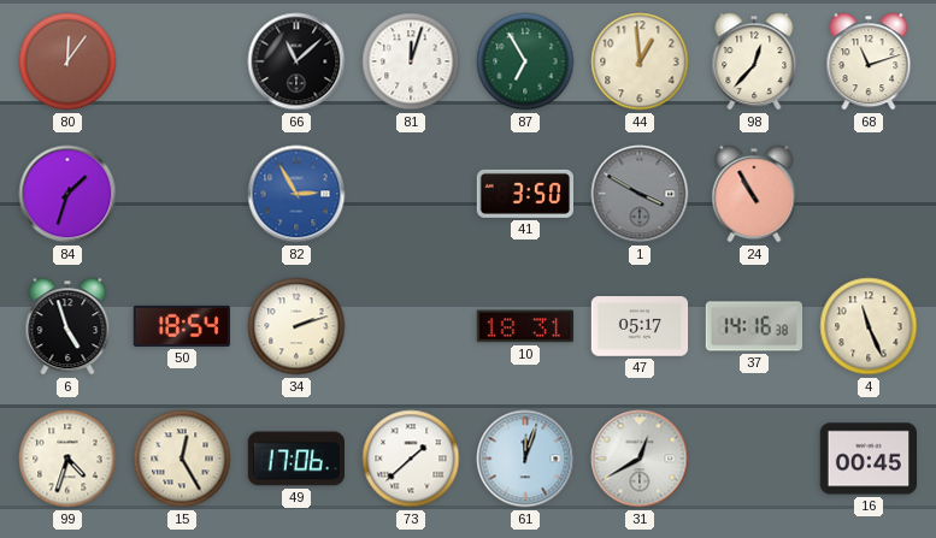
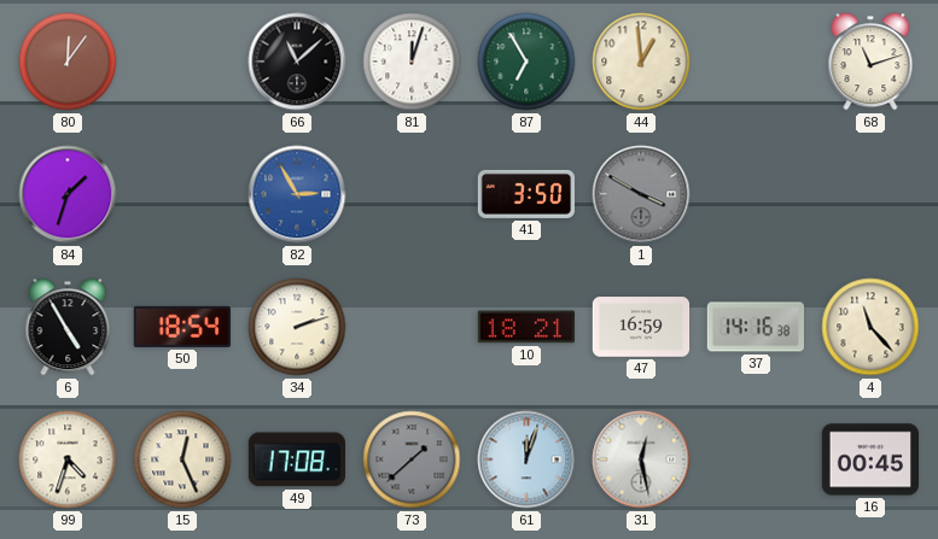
98: 12:37 -> none
24: 10:55 -> none
6: 4:57 -> 4:55
10: 18:31 -> 18:21
47: 05:17 -> 16:59
4: 11:26 -> 11:23
15: 12:25 -> 12:26
49: 17:06 -> 17:08
73 dial: white -> grey
31: 12:40 -> 12:28
